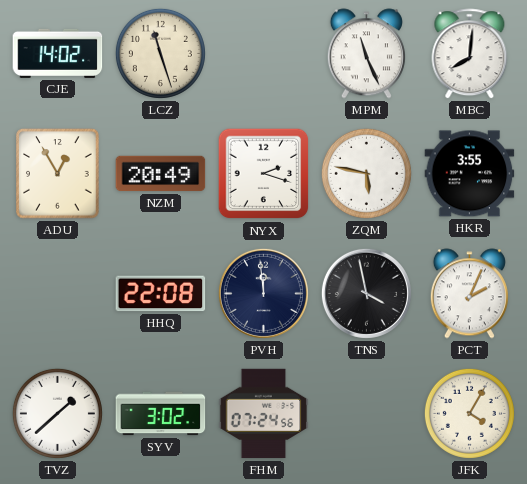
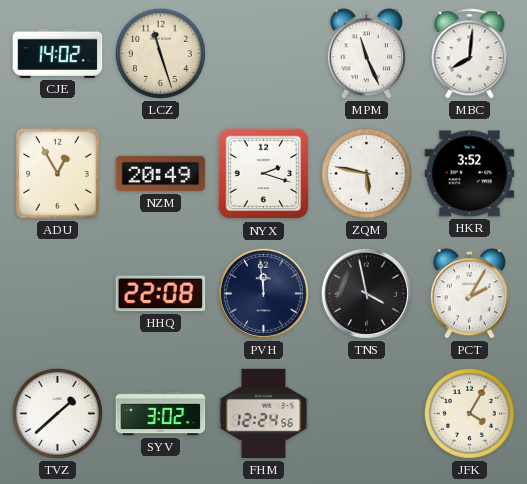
HKR: 3:55 -> 3:52
PCT: 2:04 -> 2:05
FHM: 07:24 -> 12:24
